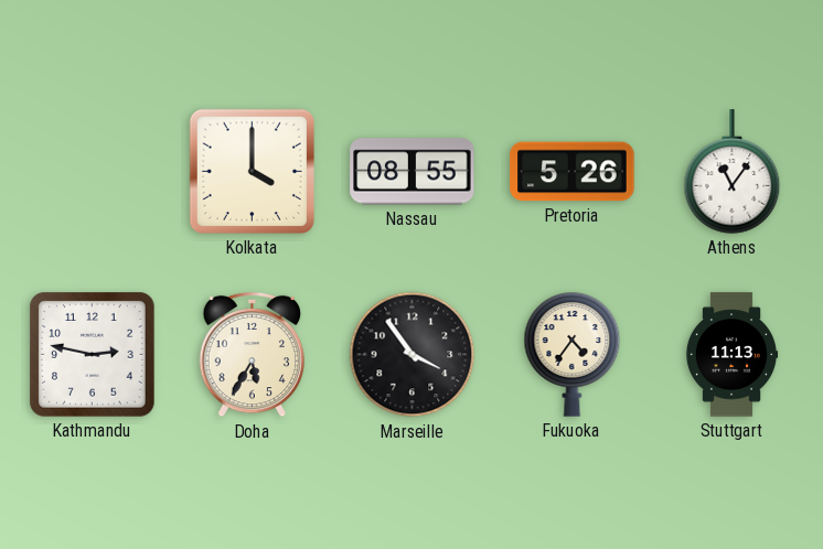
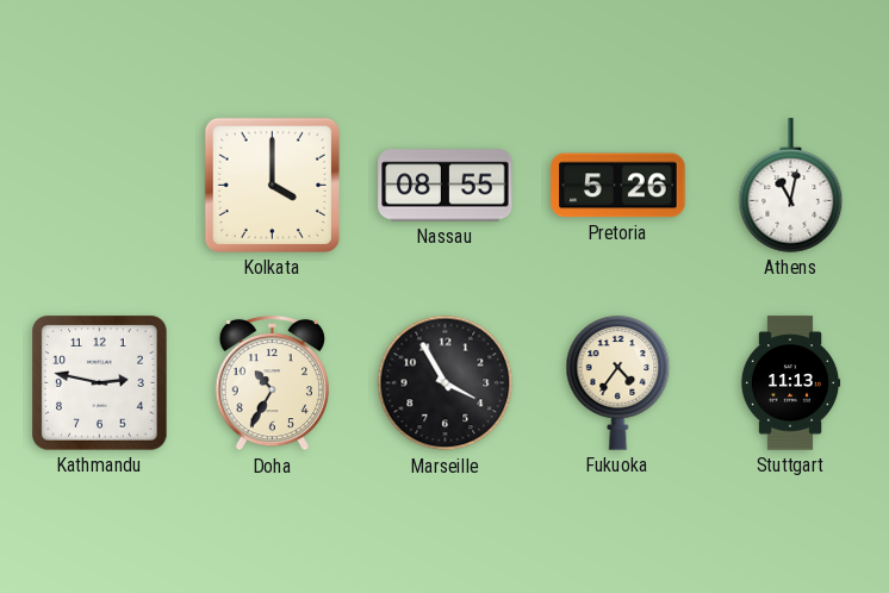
Athens: 11:06 -> 11:02
Doha: 5:35 -> 10:35
Marseille: 3:54 -> 3:55
